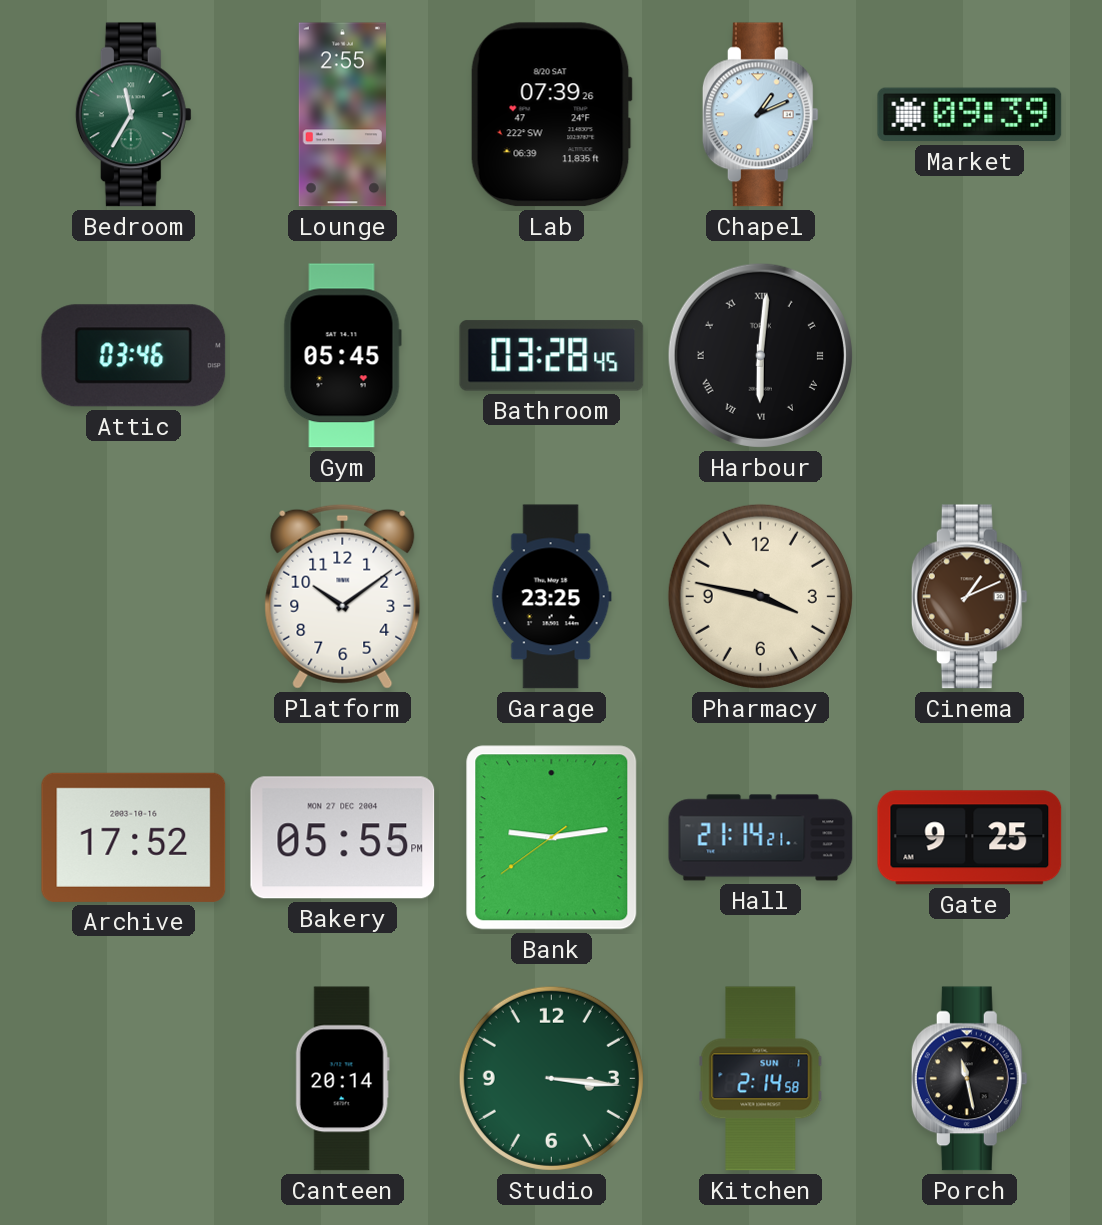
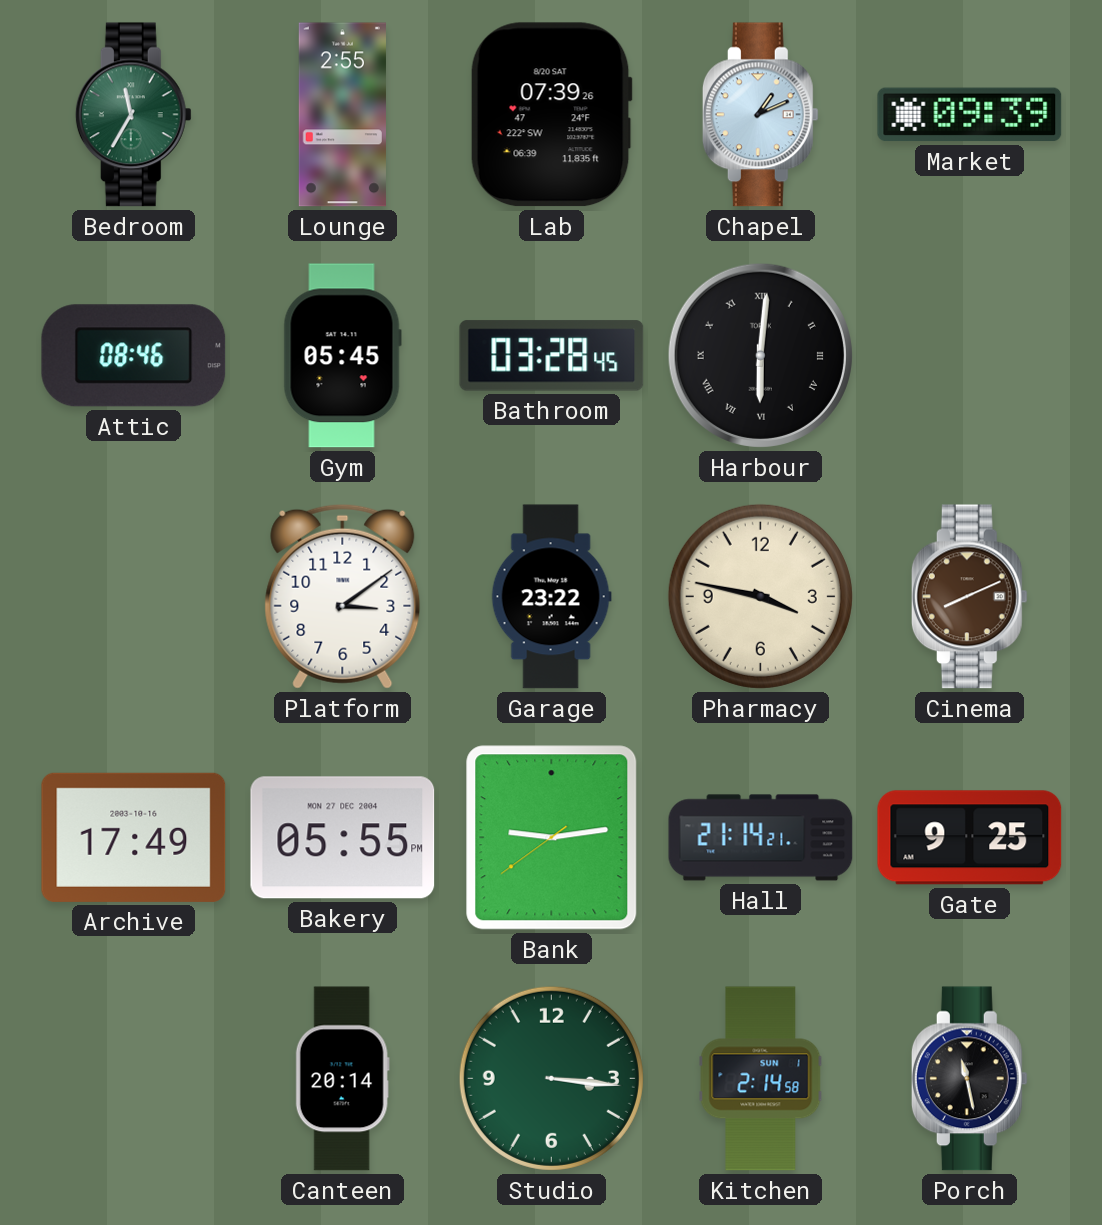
Attic: 03:46 -> 08:46
Platform: 10:09 -> 3:09
Garage: 23:25 -> 23:22
Cinema: 1:11 -> 8:11
Archive: 17:52 -> 17:49
